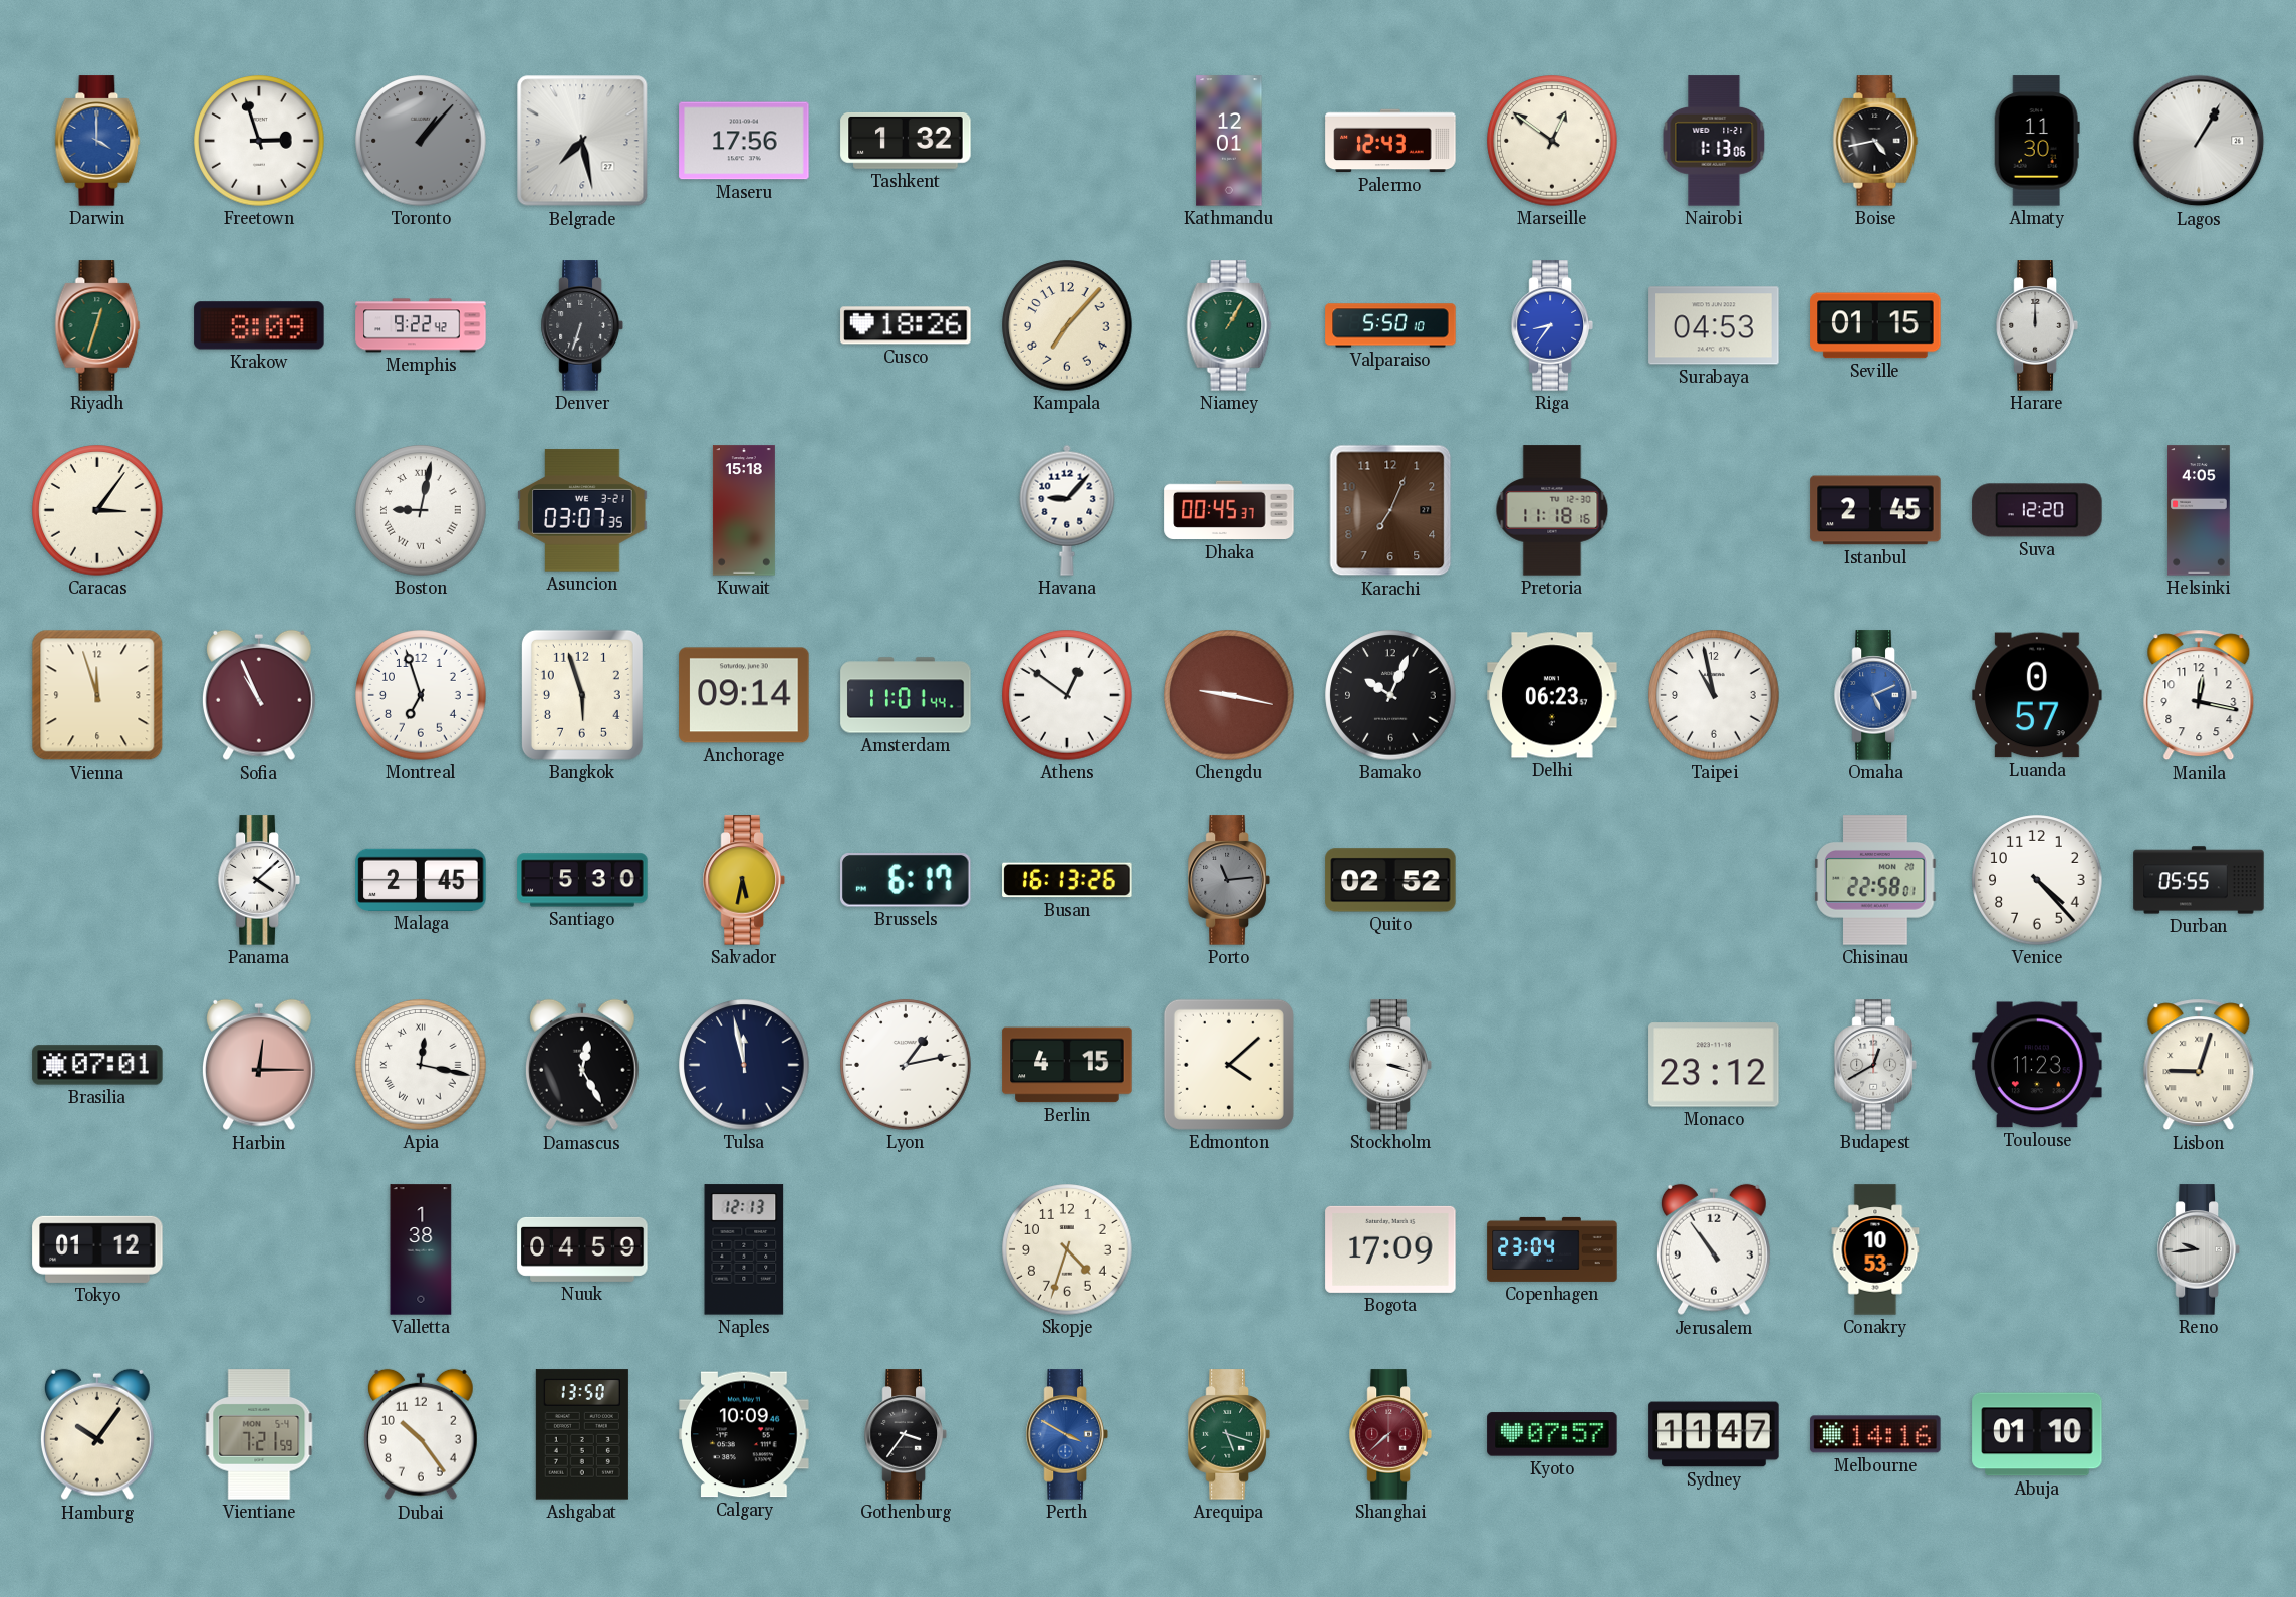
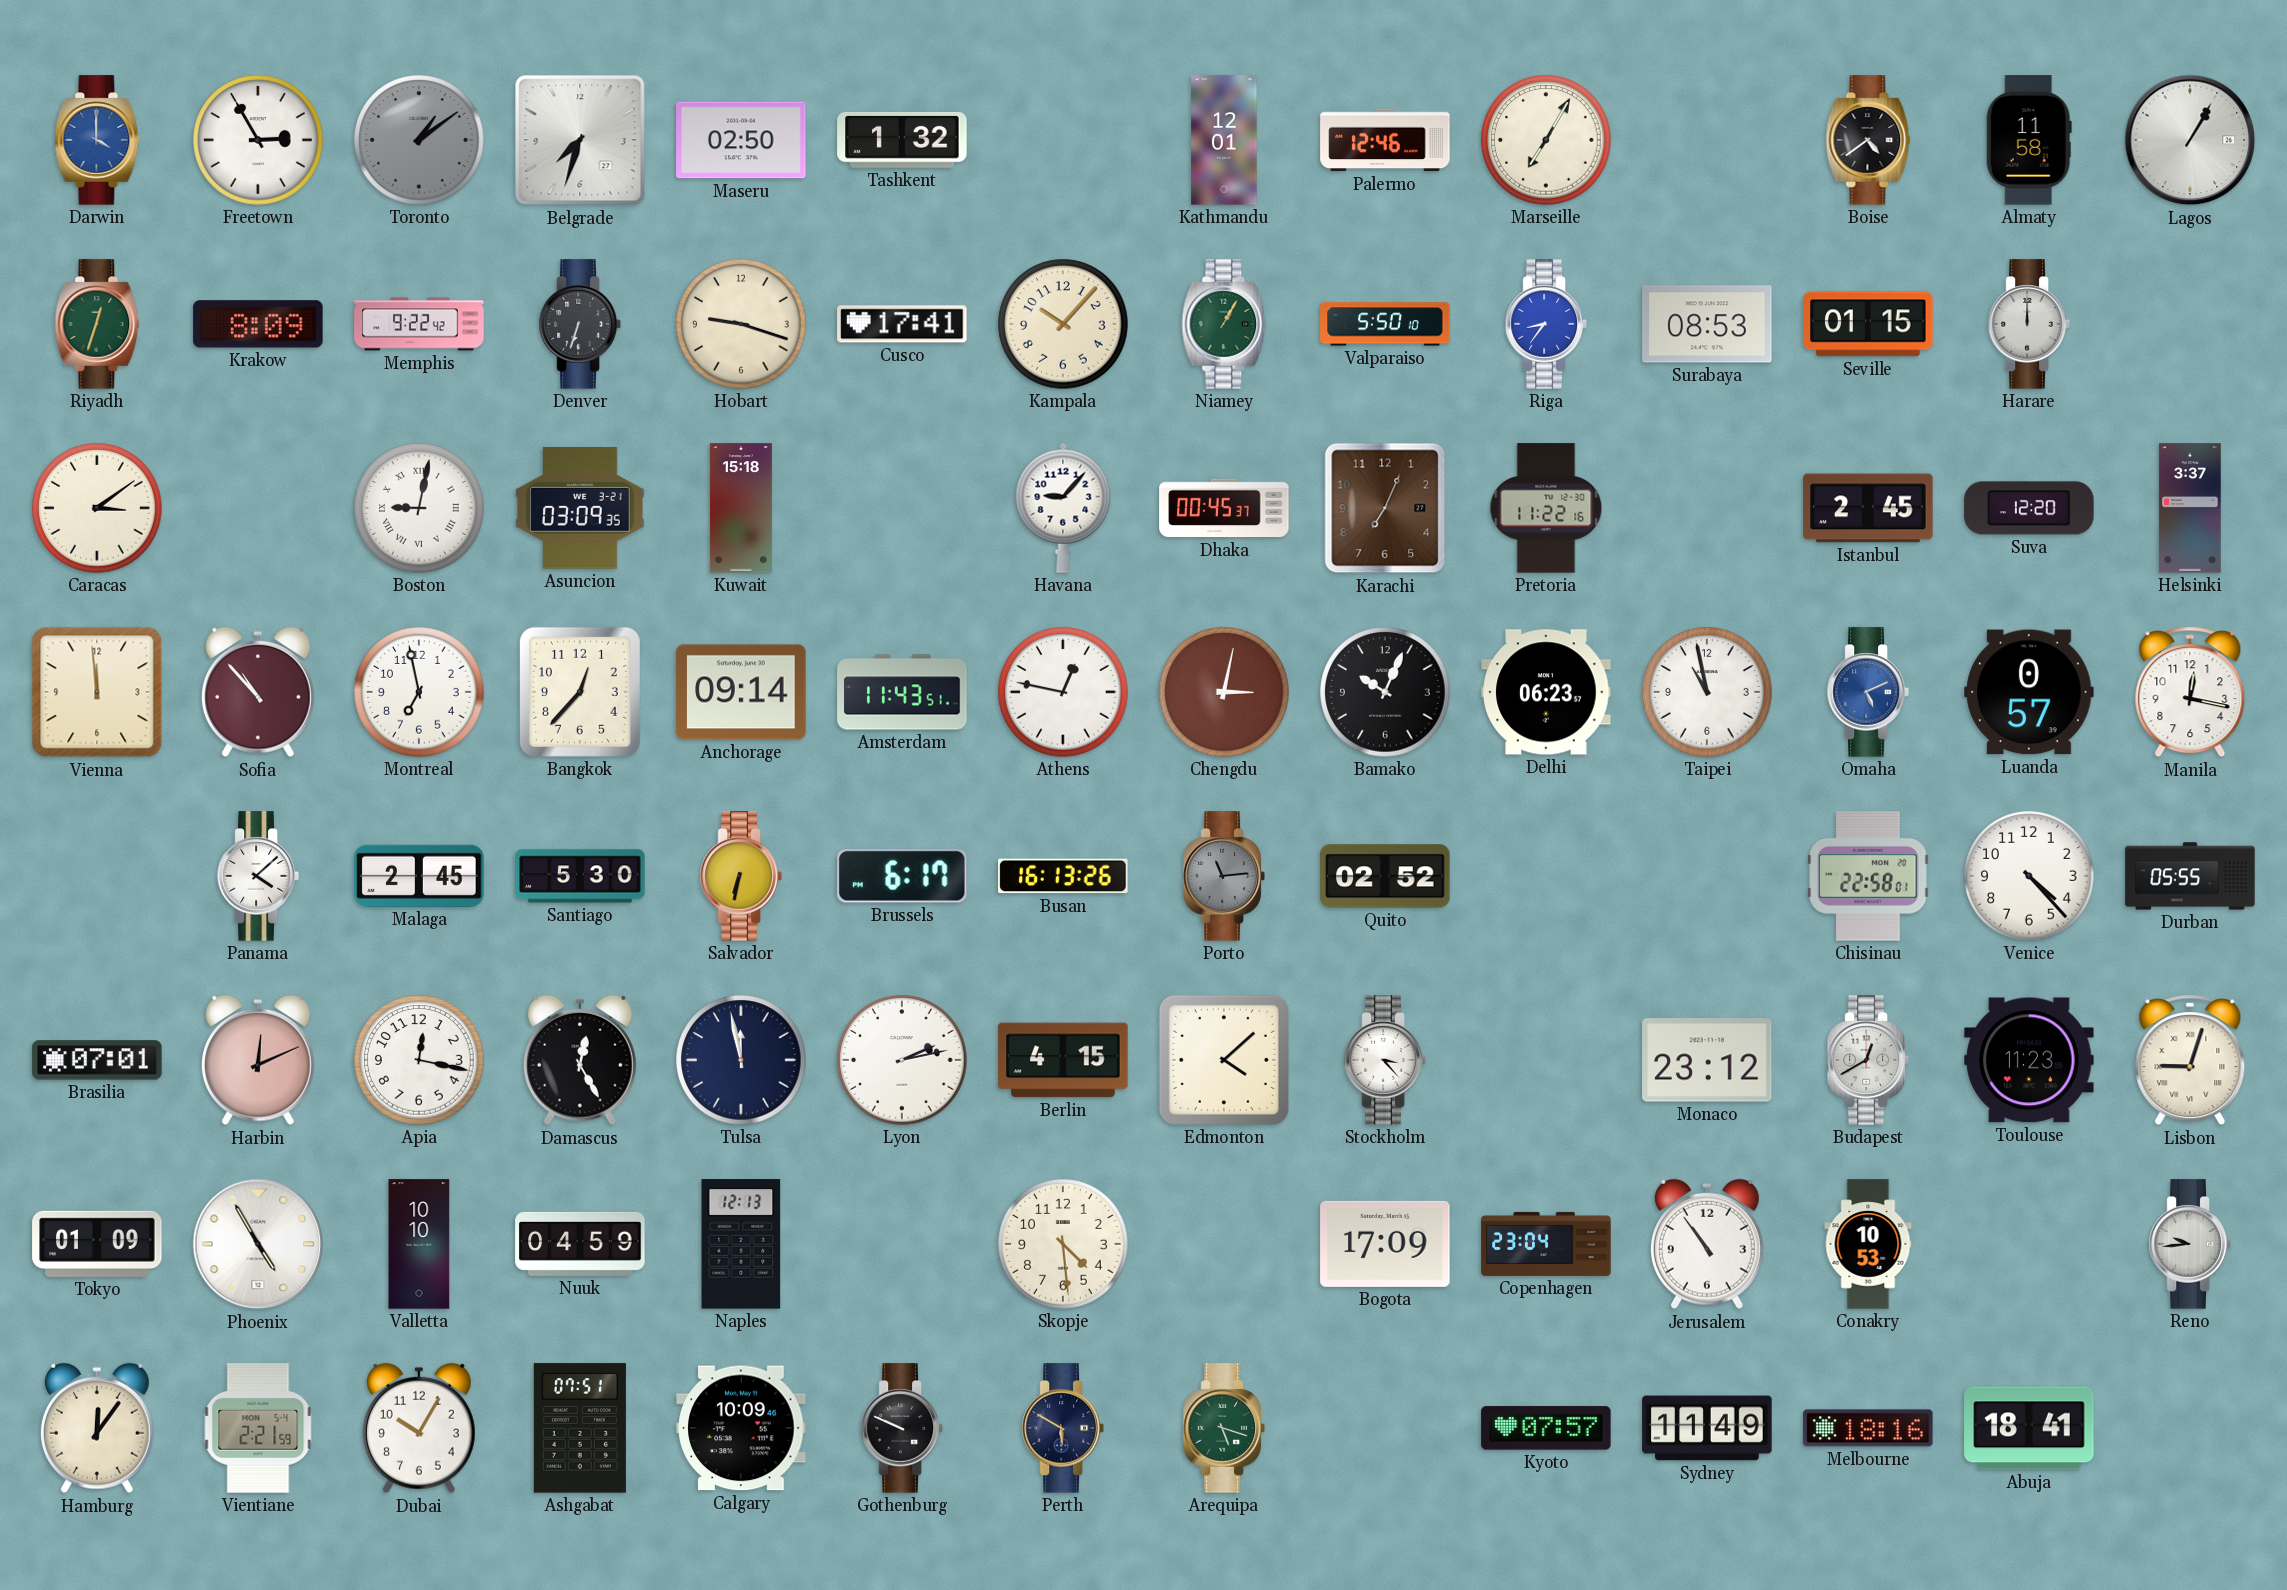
Freetown: 2:57 -> 2:55
Toronto: 1:07 -> 1:09
Belgrade: 7:28 -> 7:33
Maseru: 17:56 -> 02:50
Palermo: 12:43 -> 12:46
Marseille: 12:51 -> 7:05
Nairobi: 1:13 -> none
Boise: 4:43 -> 4:39
Almaty: 11:30 -> 11:58
Hobart: none -> 9:18
Cusco: 18:26 -> 17:41
Kampala: 7:07 -> 10:07
Surabaya: 04:53 -> 08:53
Caracas: 3:06 -> 3:09
Asuncion: 03:07 -> 03:09
Pretoria: 11:18 -> 11:22
Helsinki: 4:05 -> 3:37
Vienna: 11:57 -> 11:59
Sofia: 10:56 -> 10:53
Montreal: 6:57 -> 6:58
Bangkok: 5:57 -> 12:37
Amsterdam: 11:01 -> 11:43
Athens: 12:51 -> 12:47
Chengdu: 9:17 -> 3:02
Salvador: 5:32 -> 6:32
Harbin: 12:15 -> 12:11
Apia numerals: Roman -> Arabic
Lyon: 1:13 -> 2:13
Stockholm: 3:18 -> 3:23
Tokyo: 01:12 -> 01:09
Phoenix: none -> 4:55
Valletta: 1:38 -> 10:10
Skopje: 4:33 -> 4:29
Hamburg: 10:06 -> 12:06
Vientiane: 7:21 -> 2:21
Dubai: 10:24 -> 10:05
Ashgabat: 13:50 -> 07:51
Gothenburg: 3:36 -> 9:49
Perth: 3:50 -> 5:50
Perth dial: blue -> navy
Shanghai: 7:38 -> none
Sydney: 11:47 -> 11:49
Melbourne: 14:16 -> 18:16
Abuja: 01:10 -> 18:41
